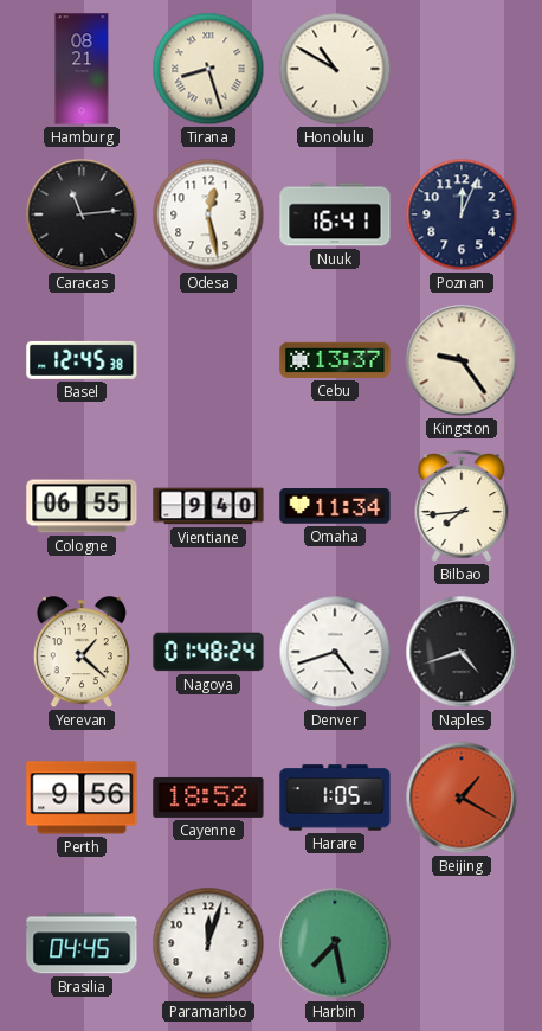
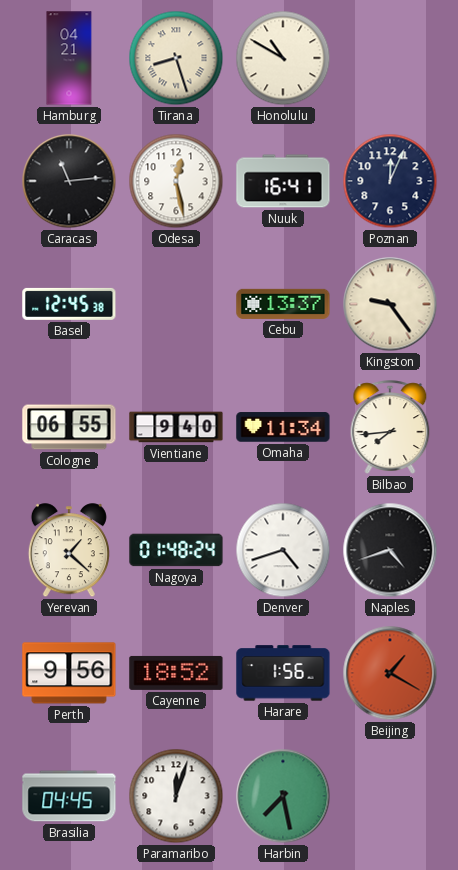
Hamburg: 08:21 -> 04:21
Harare: 1:05 -> 1:56
